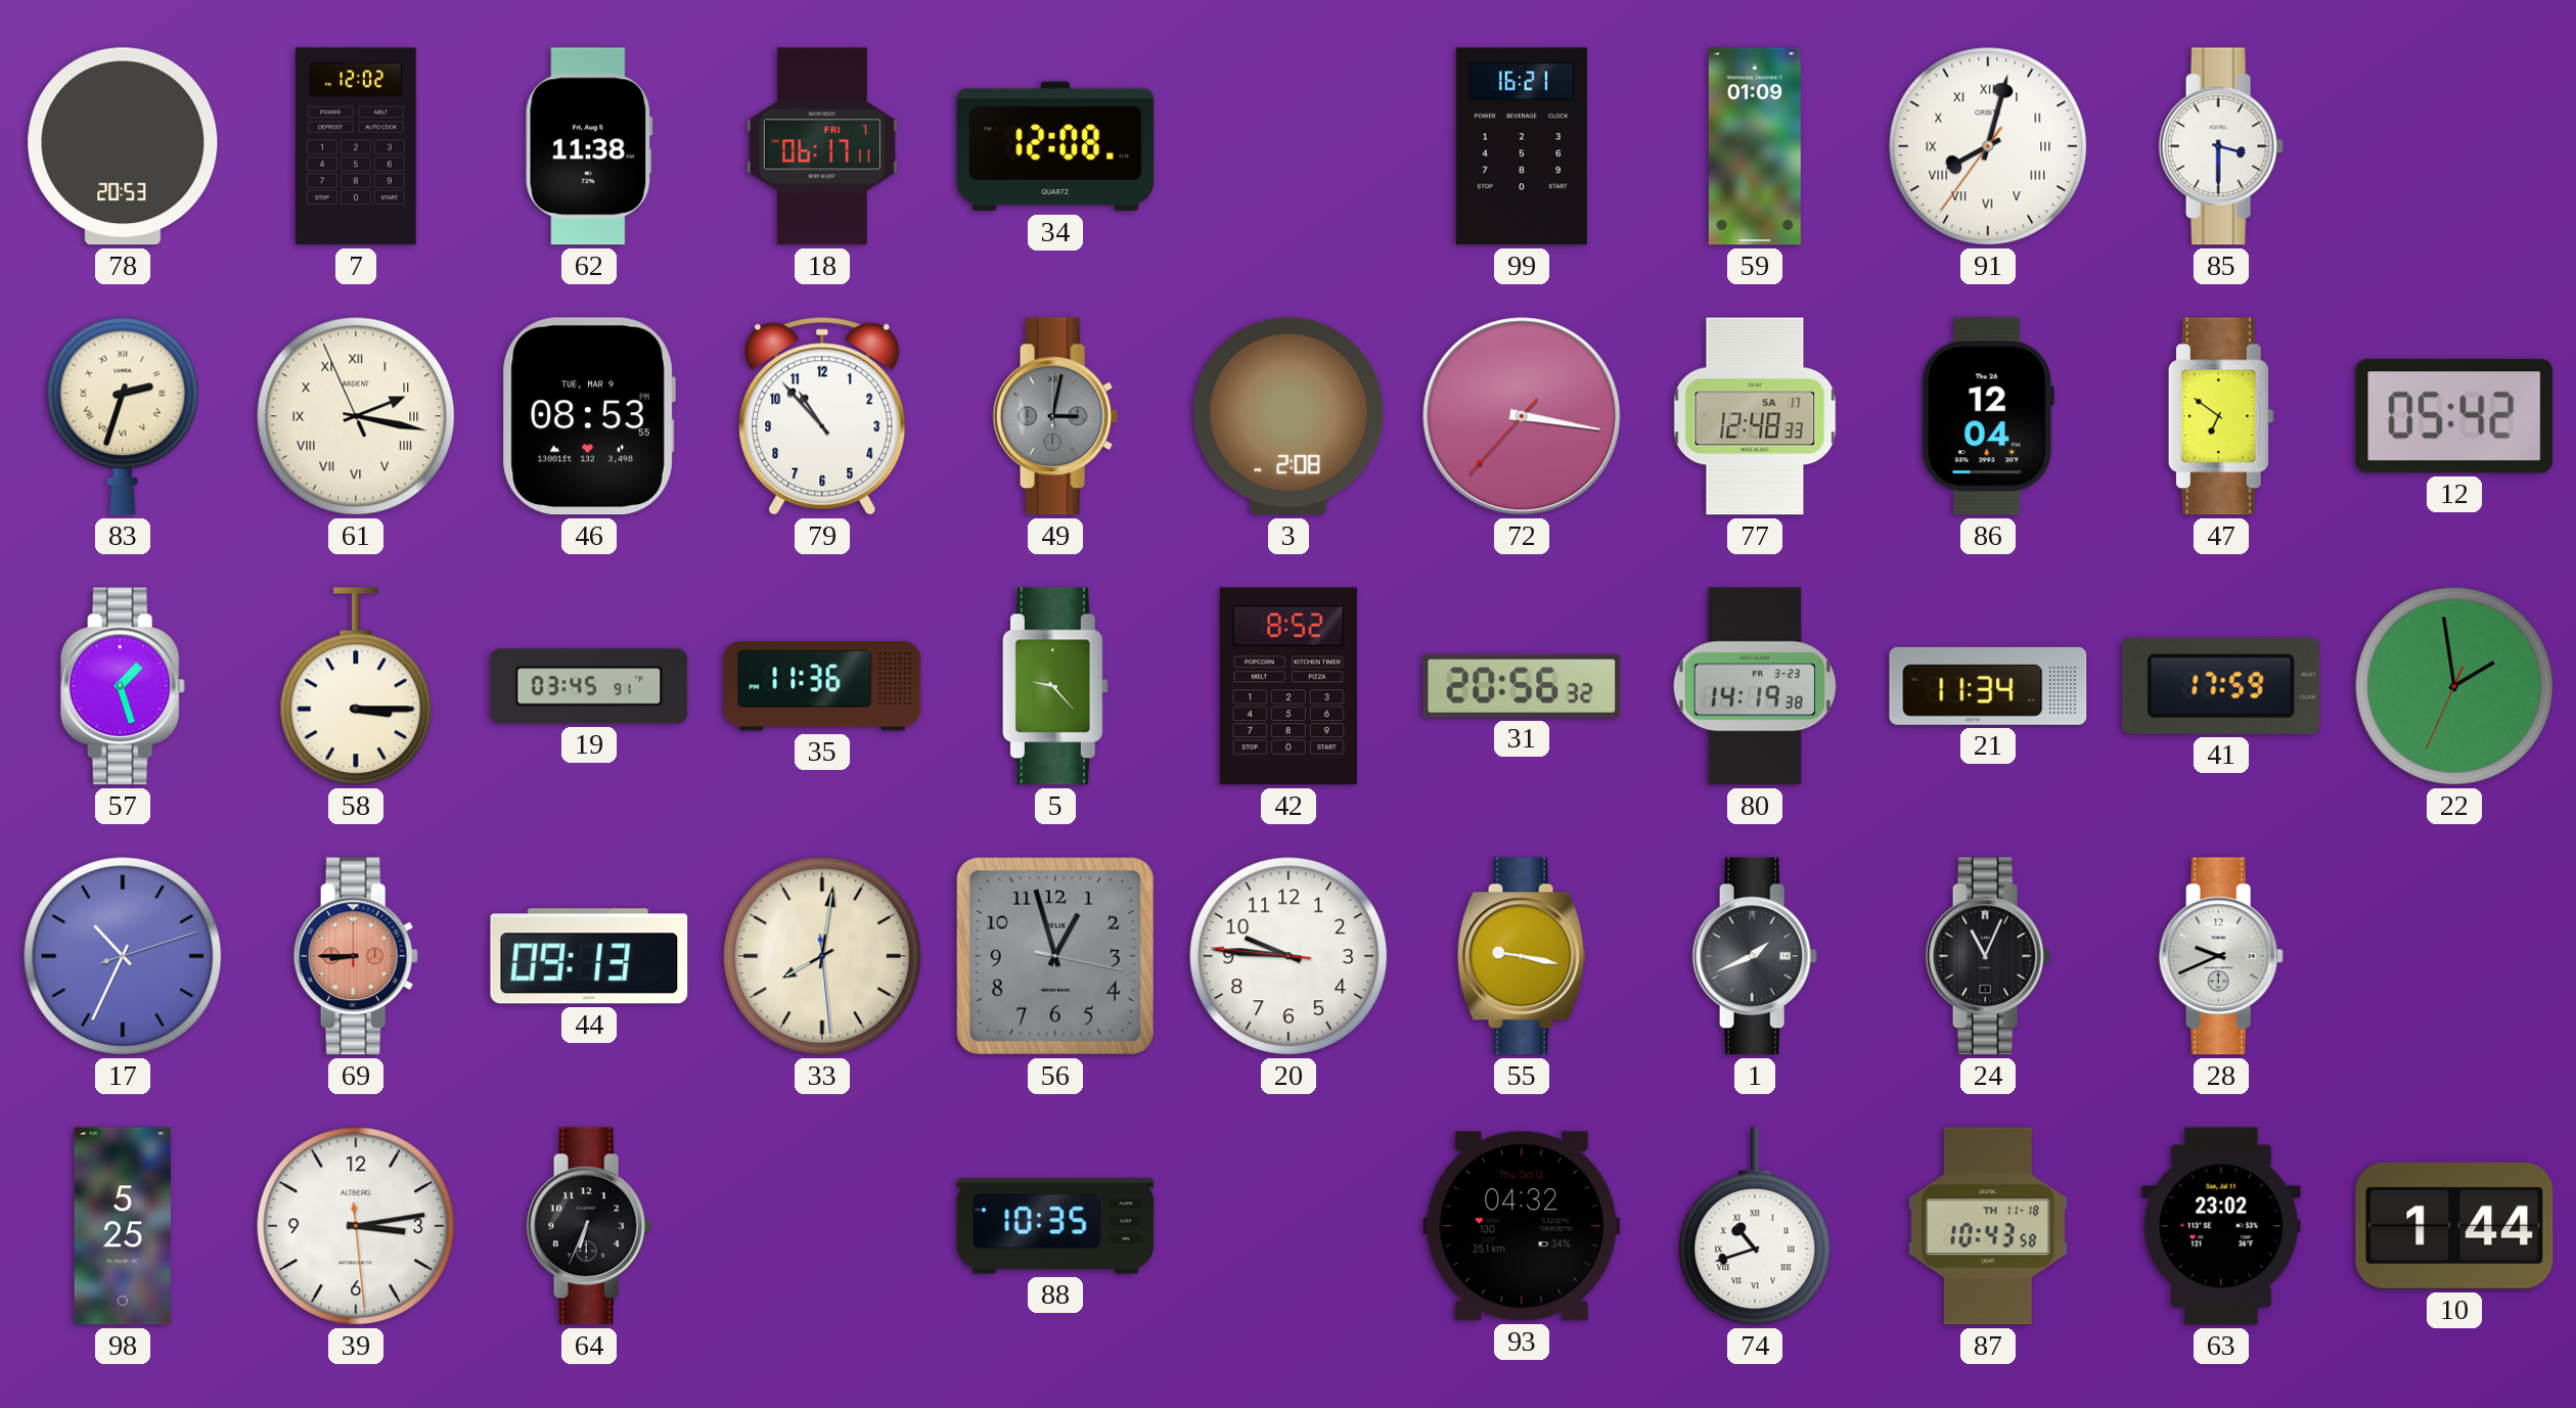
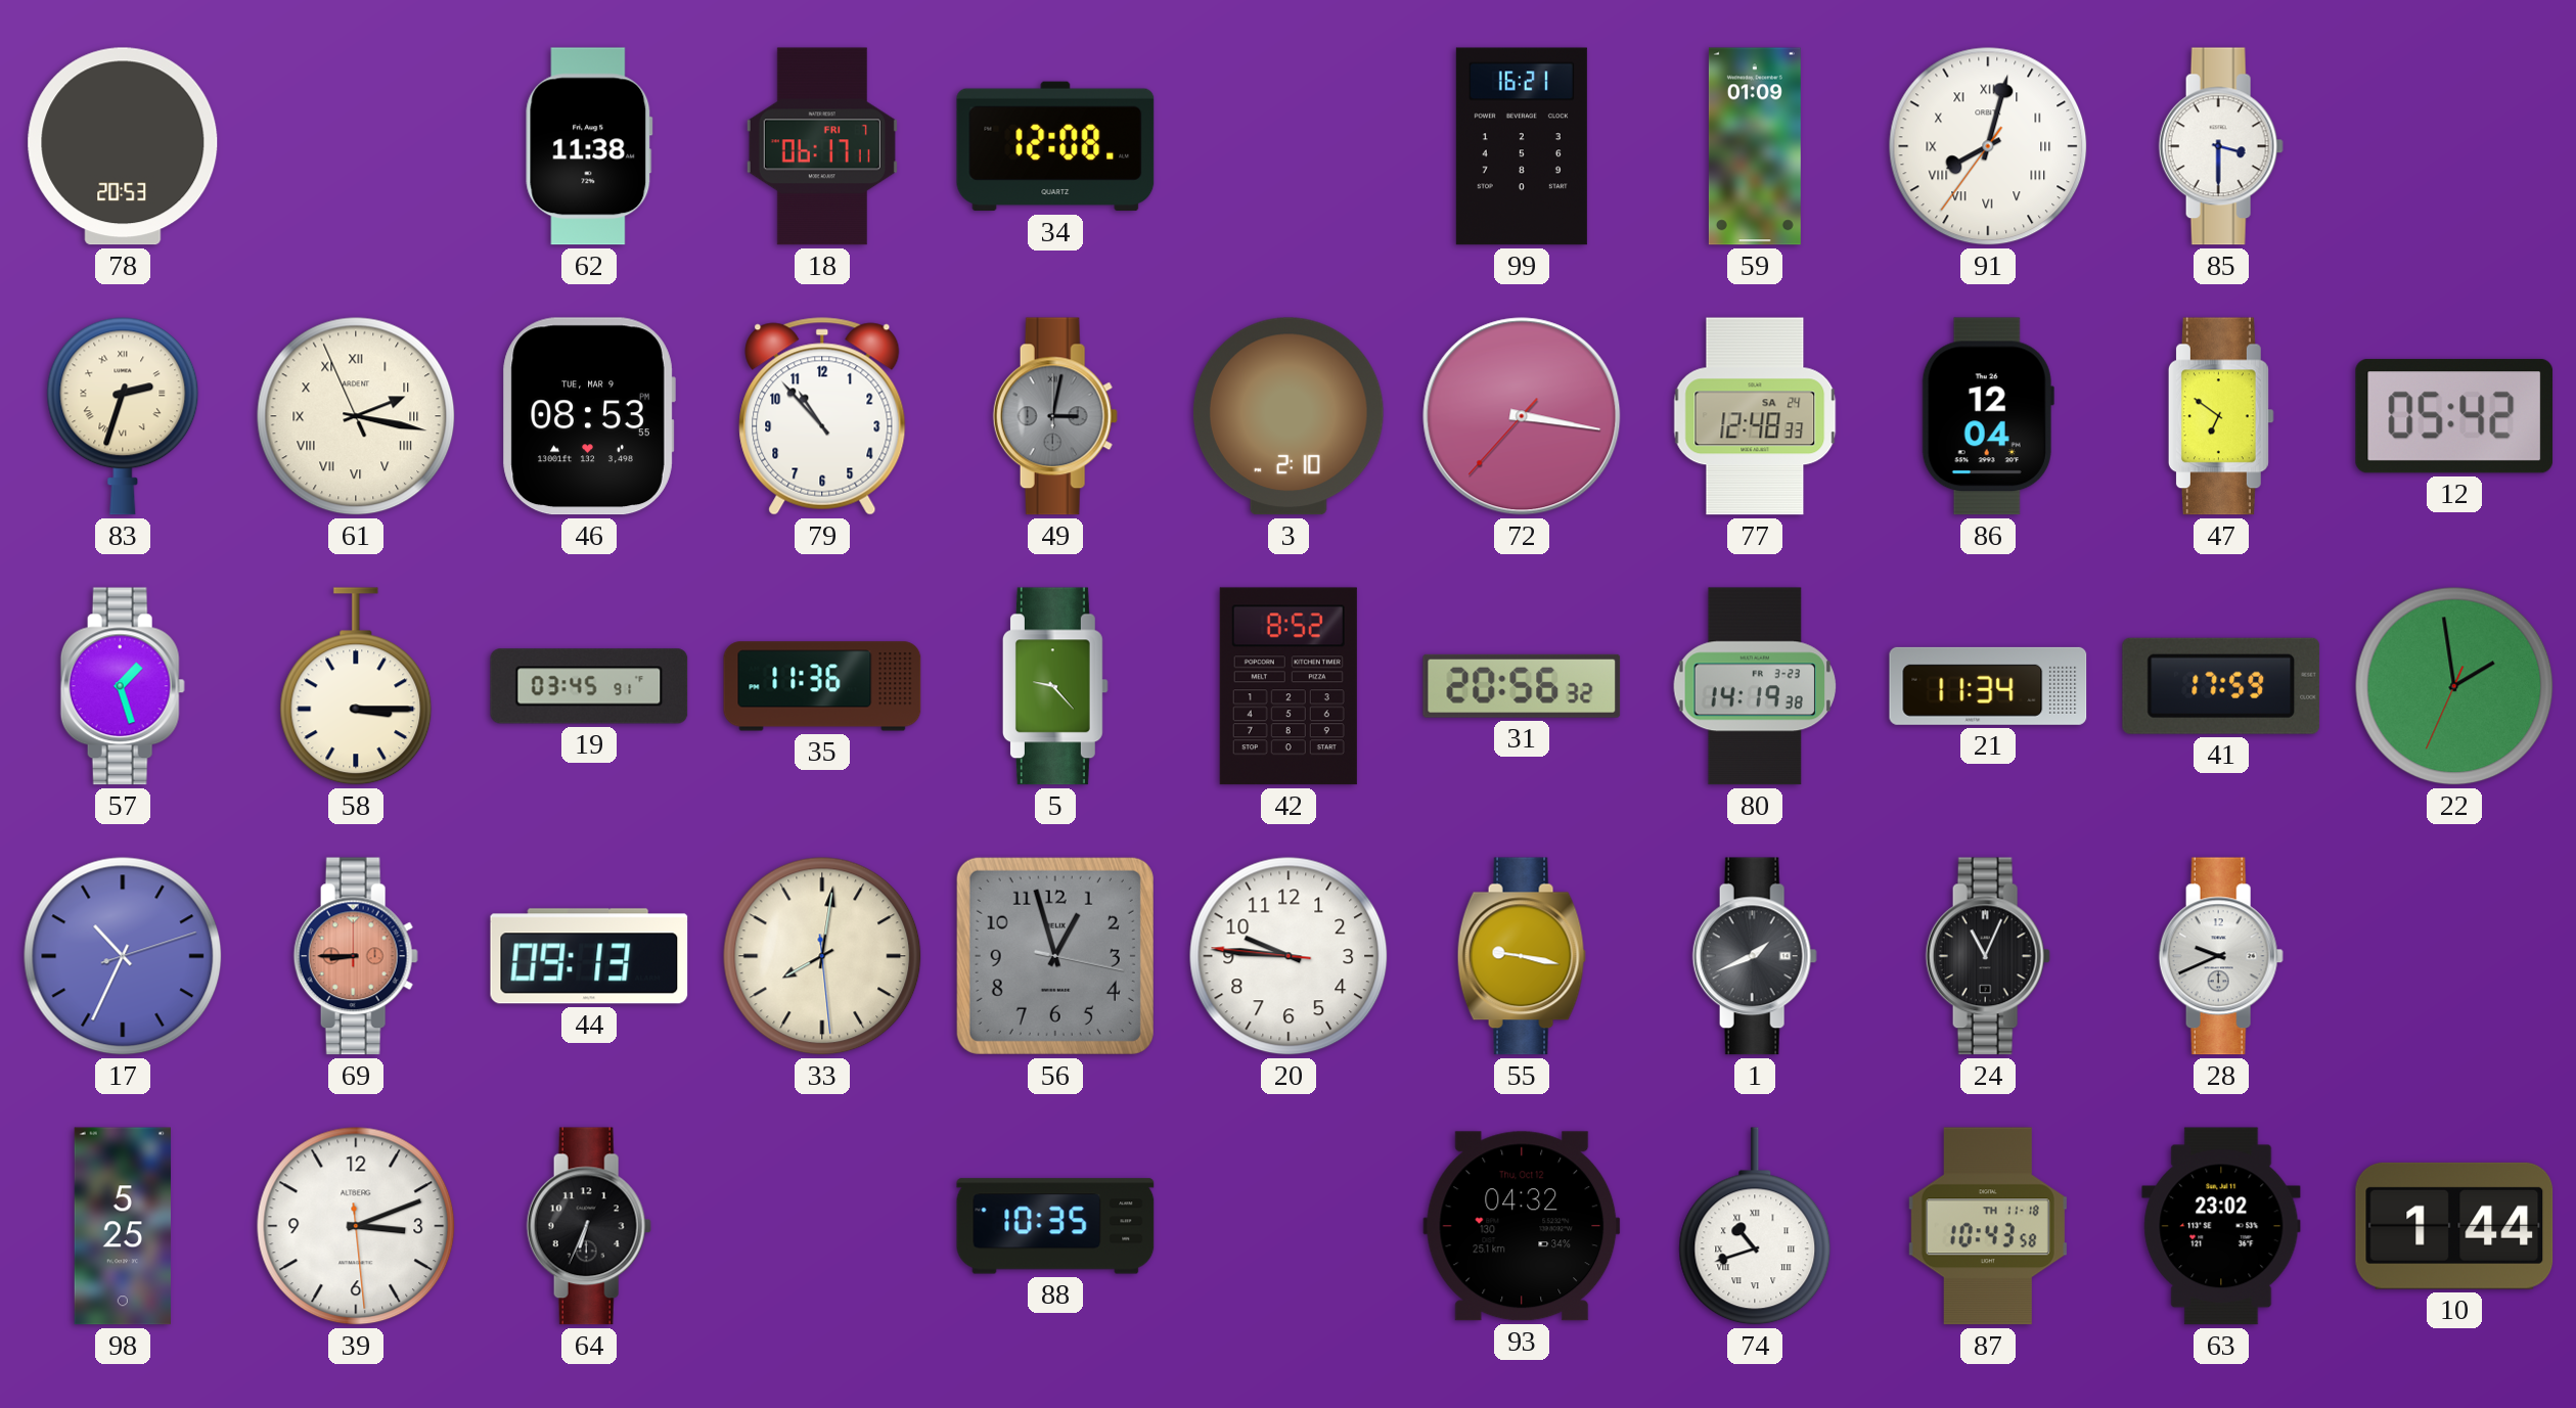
7: 12:02 -> none
3: 2:08 -> 2:10
77 date: SA 17 -> SA 24
39: 3:13 -> 3:11
